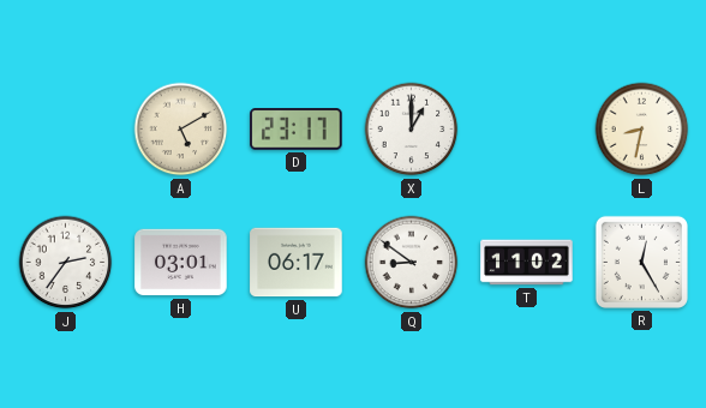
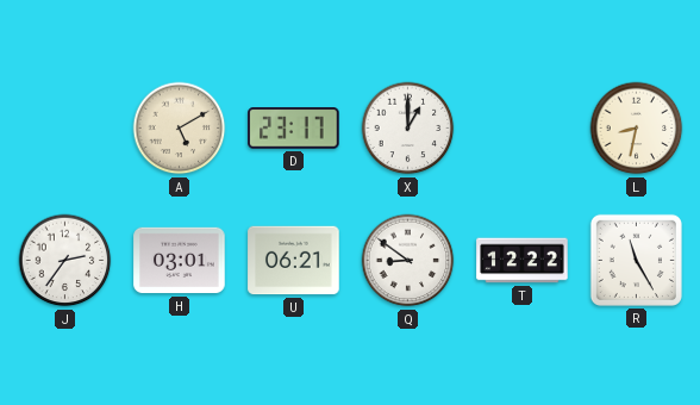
U: 06:17 -> 06:21
T: 11:02 -> 12:22
R: 12:25 -> 11:25
